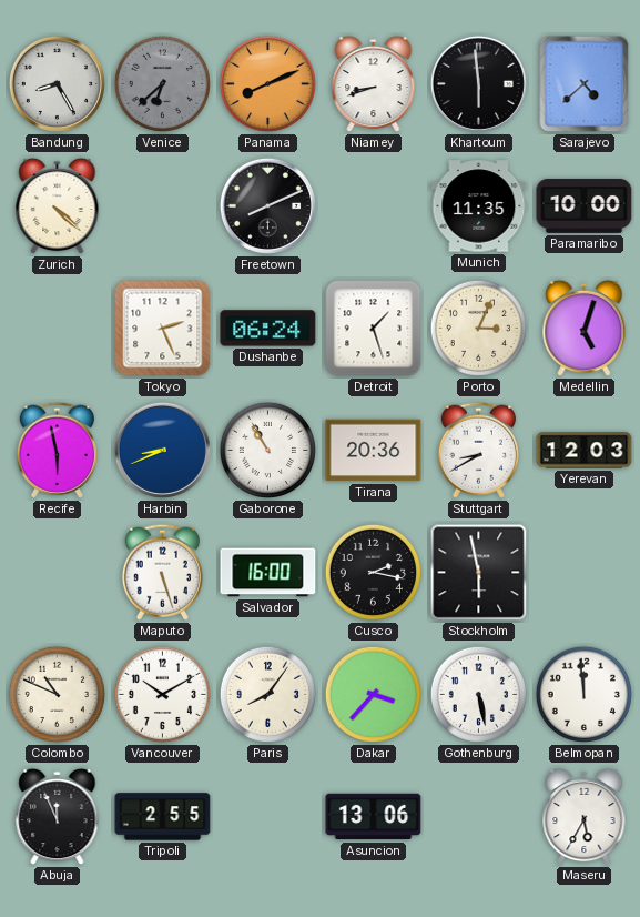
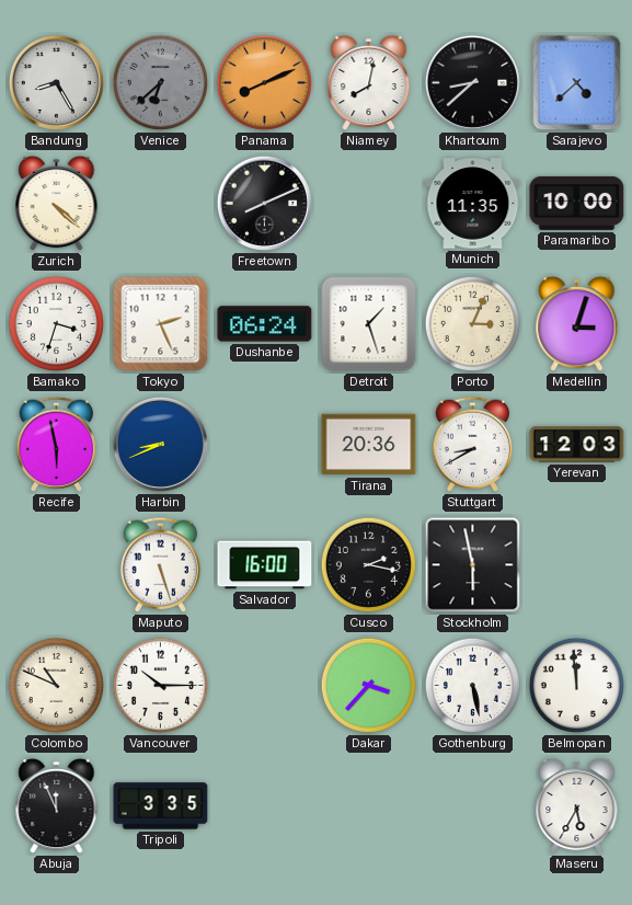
Niamey: 8:42 -> 8:02
Khartoum: 5:59 -> 8:38
Bamako: none -> 3:33
Medellin: 5:03 -> 3:03
Gaborone: 10:55 -> none
Vancouver: 10:10 -> 10:15
Paris: 8:06 -> none
Tripoli: 2:55 -> 3:35
Asuncion: 13:06 -> none
